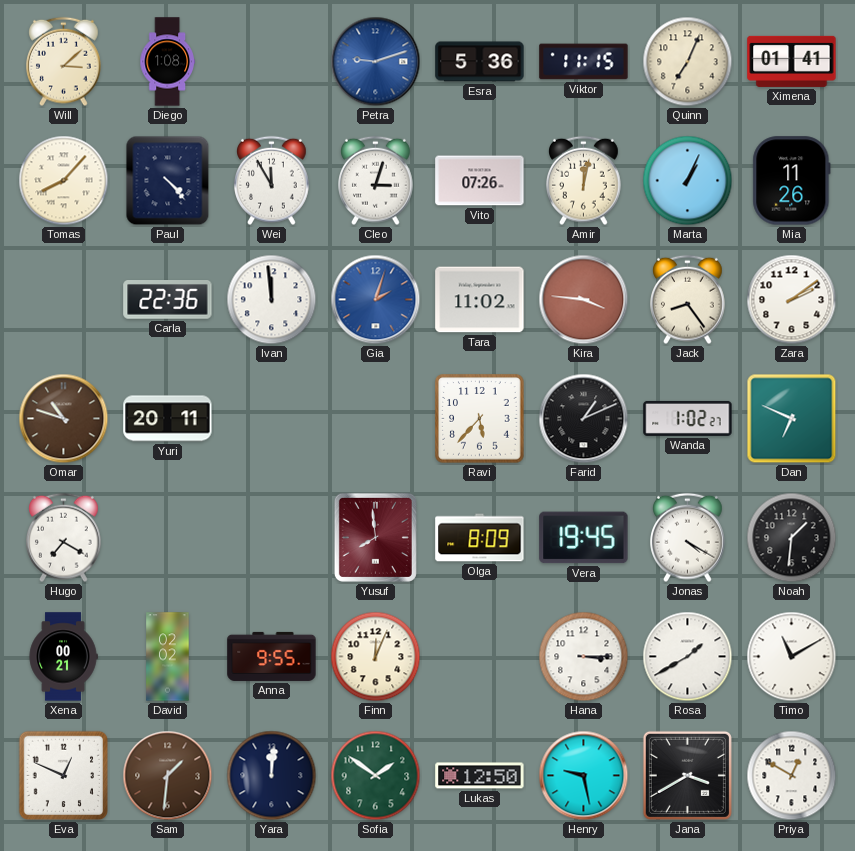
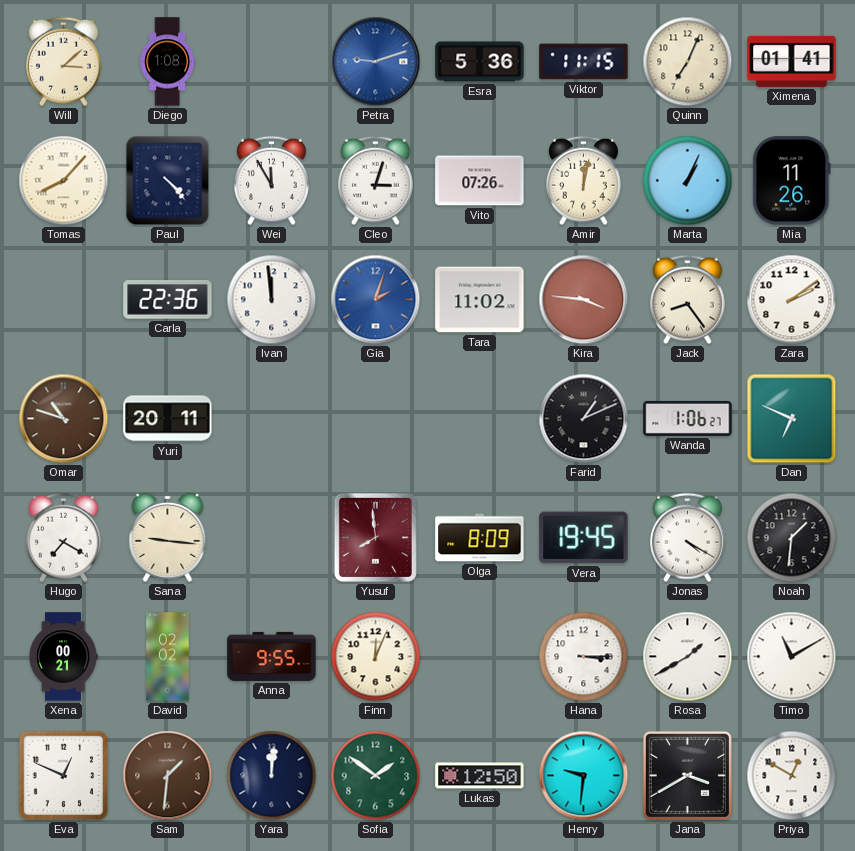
Ravi: 5:37 -> none
Wanda: 1:02 -> 1:06
Sana: none -> 9:16
Henry: 9:28 -> 9:31
